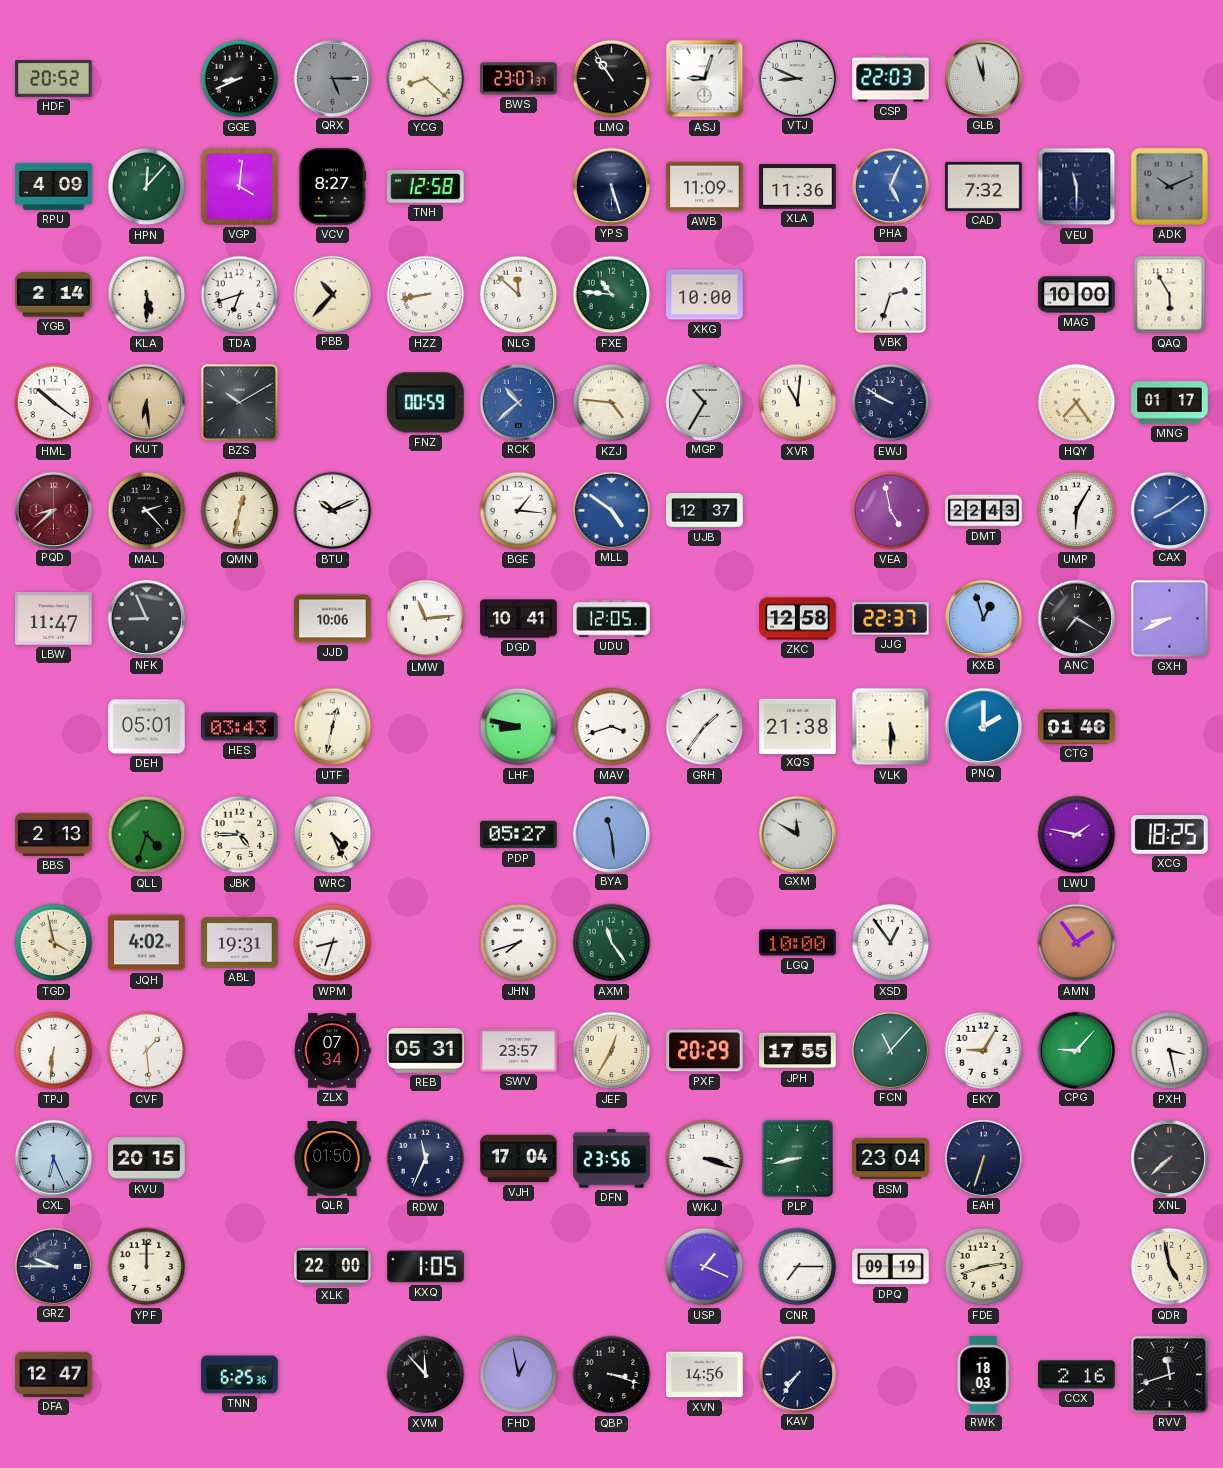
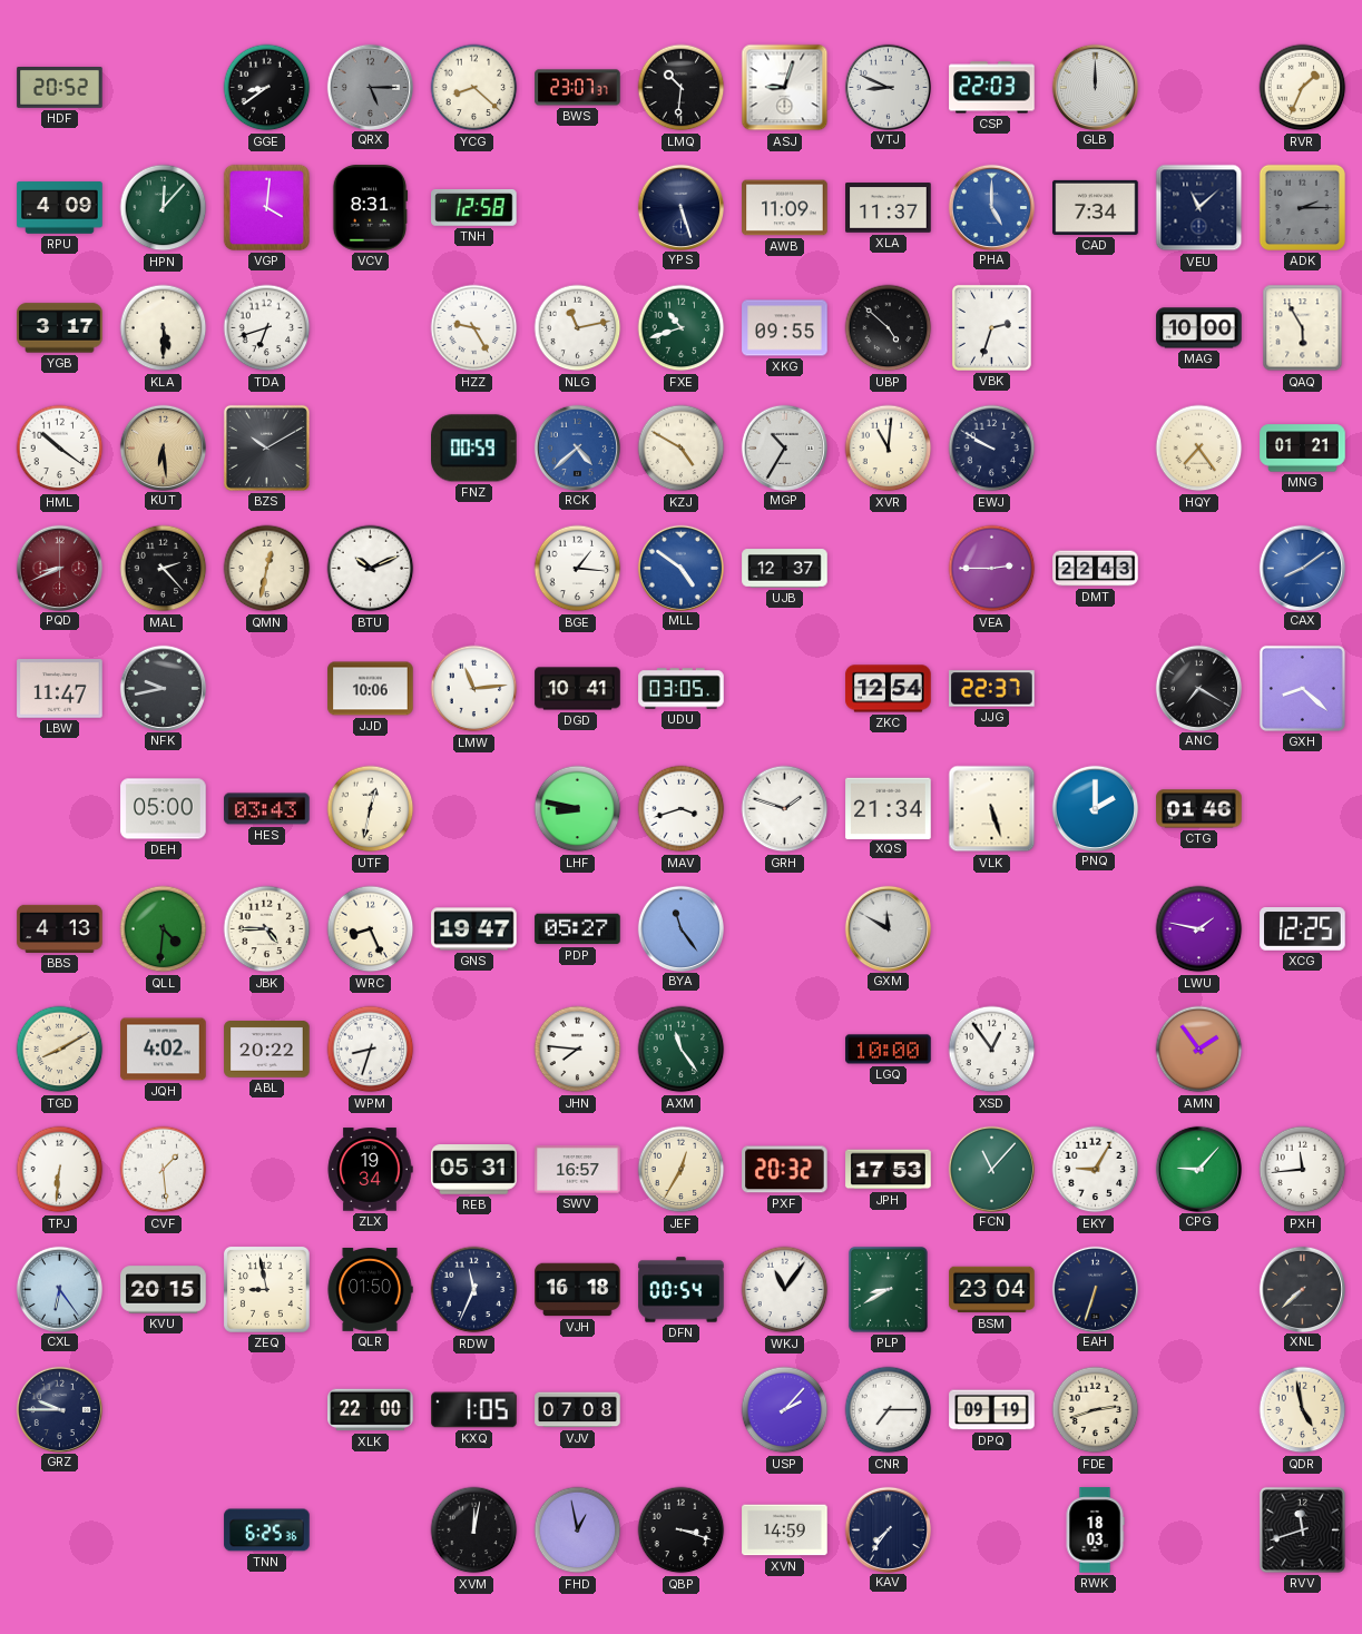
GGE: 8:41 -> 8:39
LMQ: 10:54 -> 10:31
GLB: 11:57 -> 12:00
RVR: none -> 1:34
VCV: 8:27 -> 8:31
XLA: 11:36 -> 11:37
PHA: 5:04 -> 5:00
CAD: 7:32 -> 7:34
VEU: 11:30 -> 11:08
ADK: 10:11 -> 2:15
YGB: 2:14 -> 3:17
PBB: 10:37 -> none
HZZ: 8:43 -> 9:25
NLG: 11:52 -> 11:13
FXE: 10:46 -> 10:42
XKG: 10:00 -> 09:55
UBP: none -> 4:52
RCK: 10:38 -> 4:38
KZJ: 4:46 -> 4:50
MNG: 01:17 -> 01:21
PQD: 8:38 -> 8:41
VEA: 4:58 -> 2:45
UMP: 6:05 -> none
NFK: 8:56 -> 9:43
UDU: 12:05 -> 03:05
ZKC: 12:58 -> 12:54
KXB: 12:57 -> none
GXH: 8:41 -> 8:22
DEH: 05:01 -> 05:00
GRH: 1:36 -> 1:48
XQS: 21:38 -> 21:34
VLK: 5:30 -> 5:27
BBS: 2:13 -> 4:13
QLL: 4:33 -> 4:31
WRC: 4:26 -> 8:26
GNS: none -> 19:47
BYA: 11:29 -> 11:24
XCG: 18:25 -> 12:25
TGD: 3:58 -> 8:10
ABL: 19:31 -> 20:22
JHN: 7:42 -> 7:46
ZLX: 07:34 -> 19:34
SWV: 23:57 -> 16:57
PXF: 20:29 -> 20:32
JPH: 17:55 -> 17:53
PXH: 3:28 -> 11:44
CXL: 6:26 -> 6:24
ZEQ: none -> 8:58
VJH: 17:04 -> 16:18
DFN: 23:56 -> 00:54
WKJ: 3:18 -> 11:06
PLP: 8:43 -> 8:40
YPF: 12:00 -> none
VJV: none -> 07:08
USP: 1:19 -> 2:07
DFA: 12:47 -> none
XVM: 11:53 -> 12:02
XVN: 14:56 -> 14:59
CCX: 2:16 -> none
